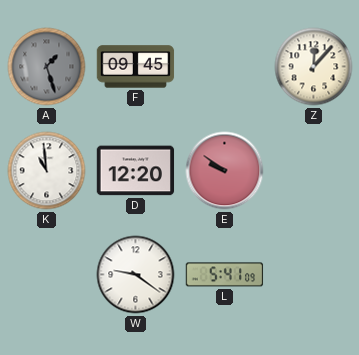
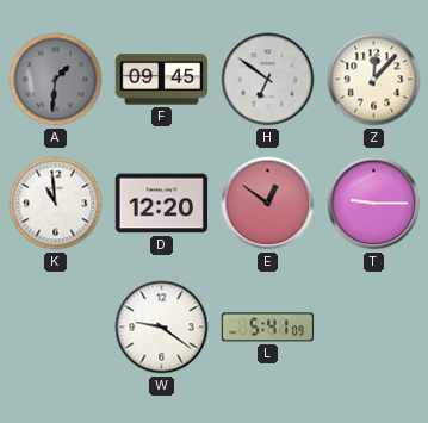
A: 1:27 -> 1:31
H: none -> 6:51
E: 9:51 -> 12:51
T: none -> 9:15
